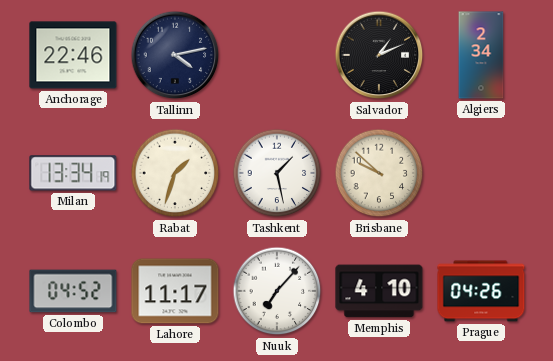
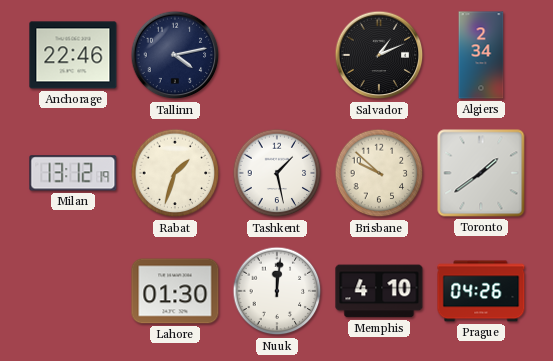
Milan: 13:34 -> 13:12
Toronto: none -> 1:39
Colombo: 04:52 -> none
Lahore: 11:17 -> 01:30
Nuuk: 7:07 -> 12:01
